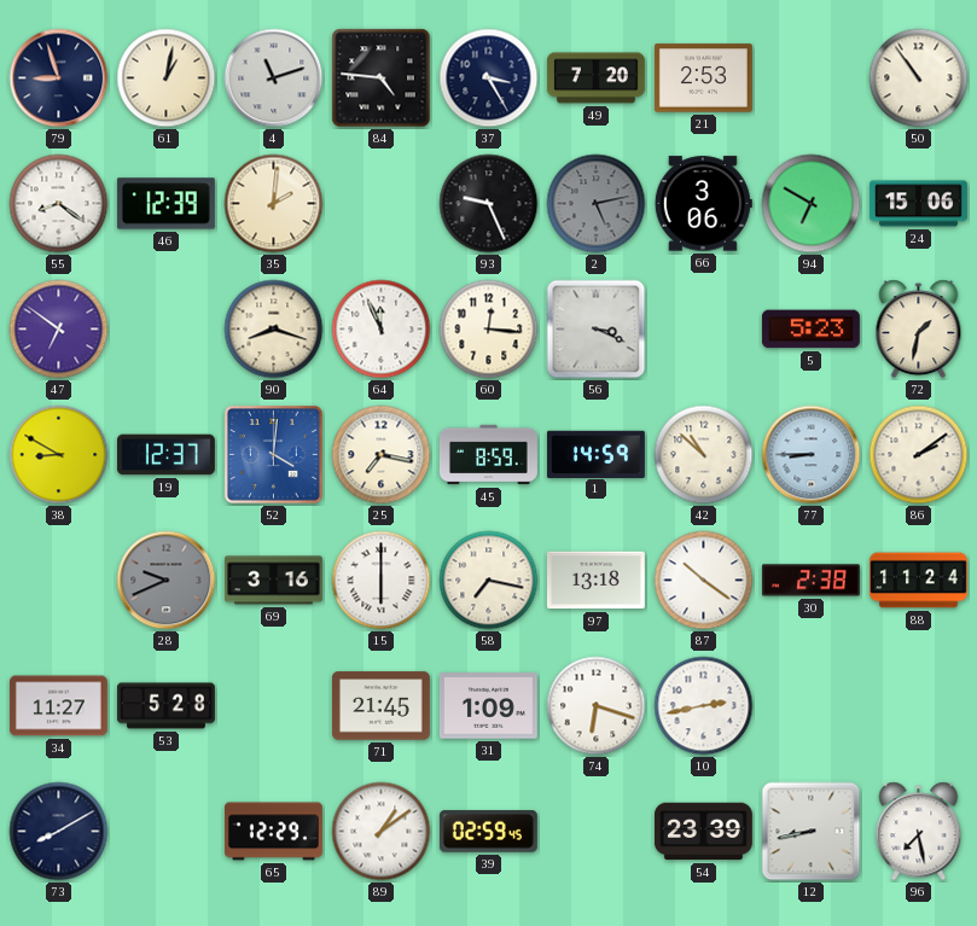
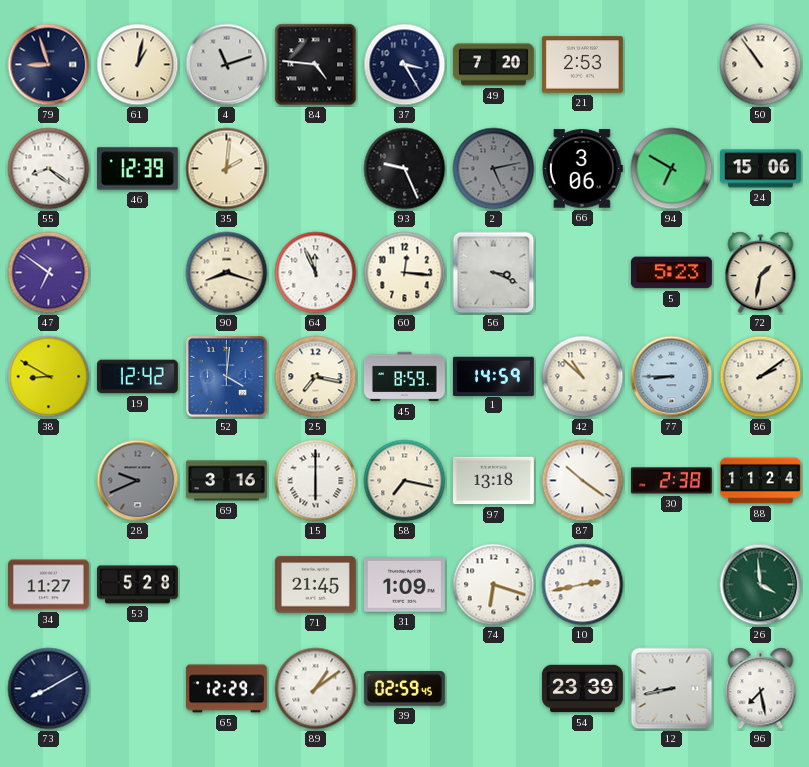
19: 12:37 -> 12:42
26: none -> 3:59
